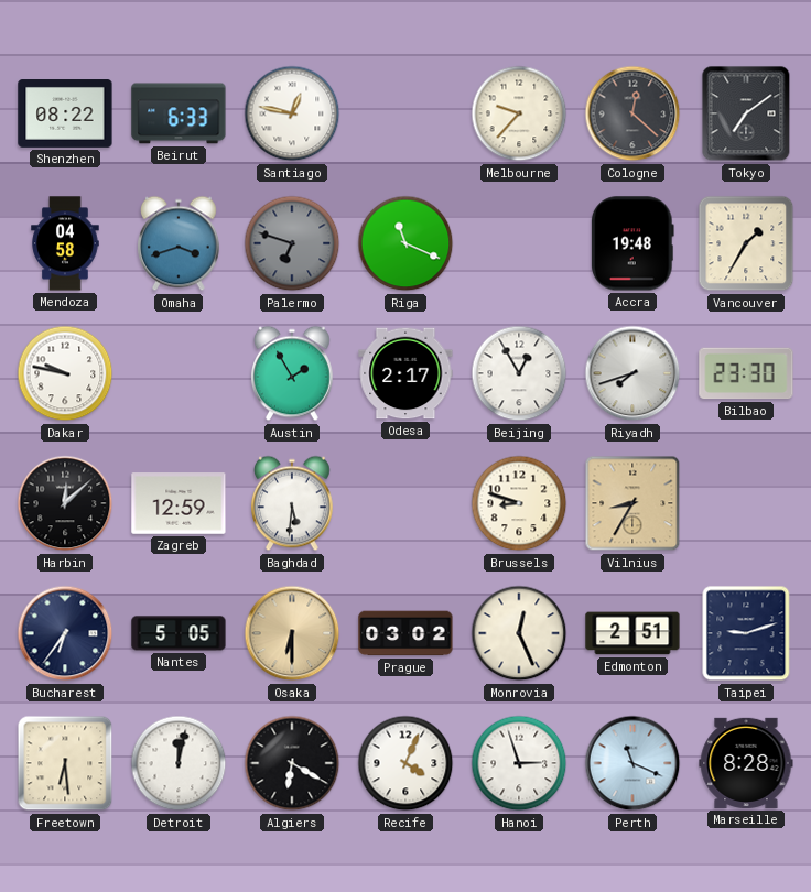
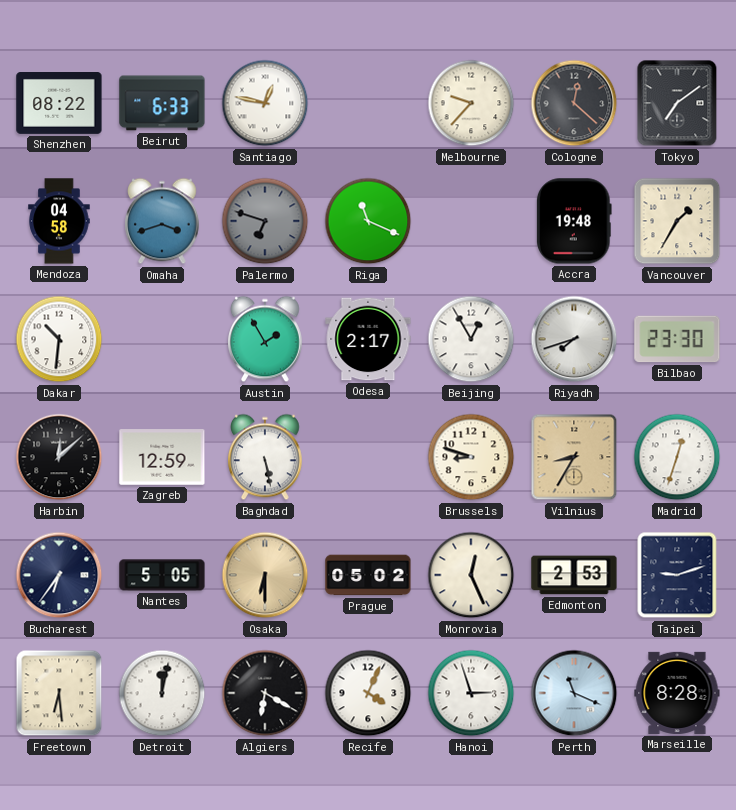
Dakar: 9:47 -> 10:31
Baghdad: 5:31 -> 5:28
Madrid: none -> 12:33
Prague: 03:02 -> 05:02
Edmonton: 2:51 -> 2:53
